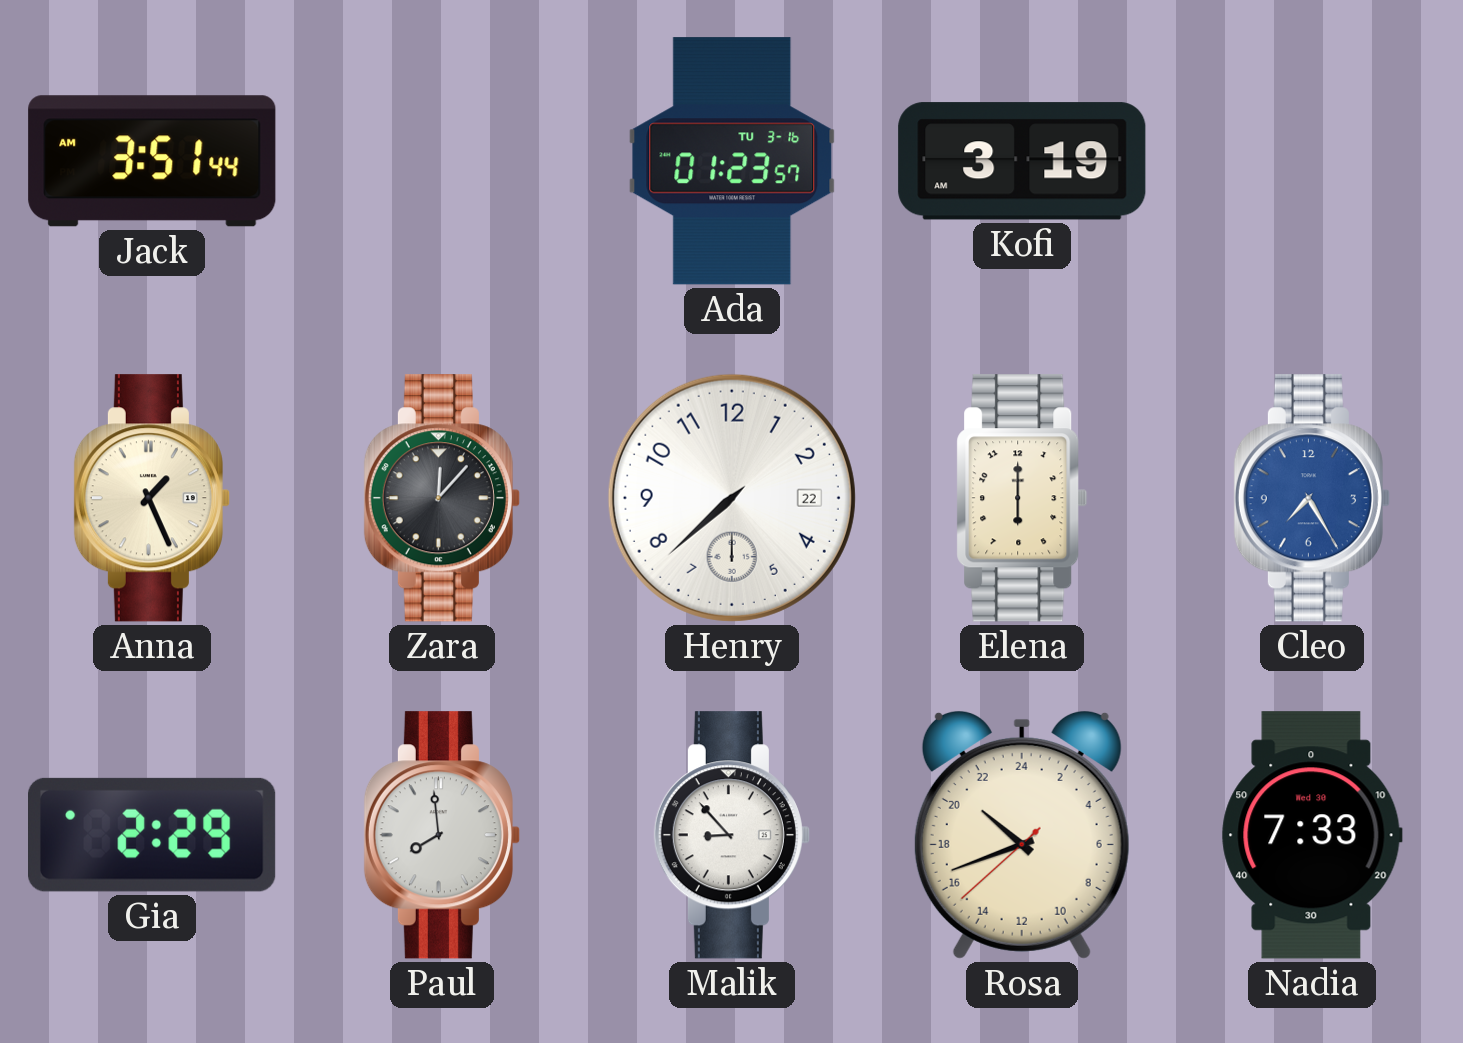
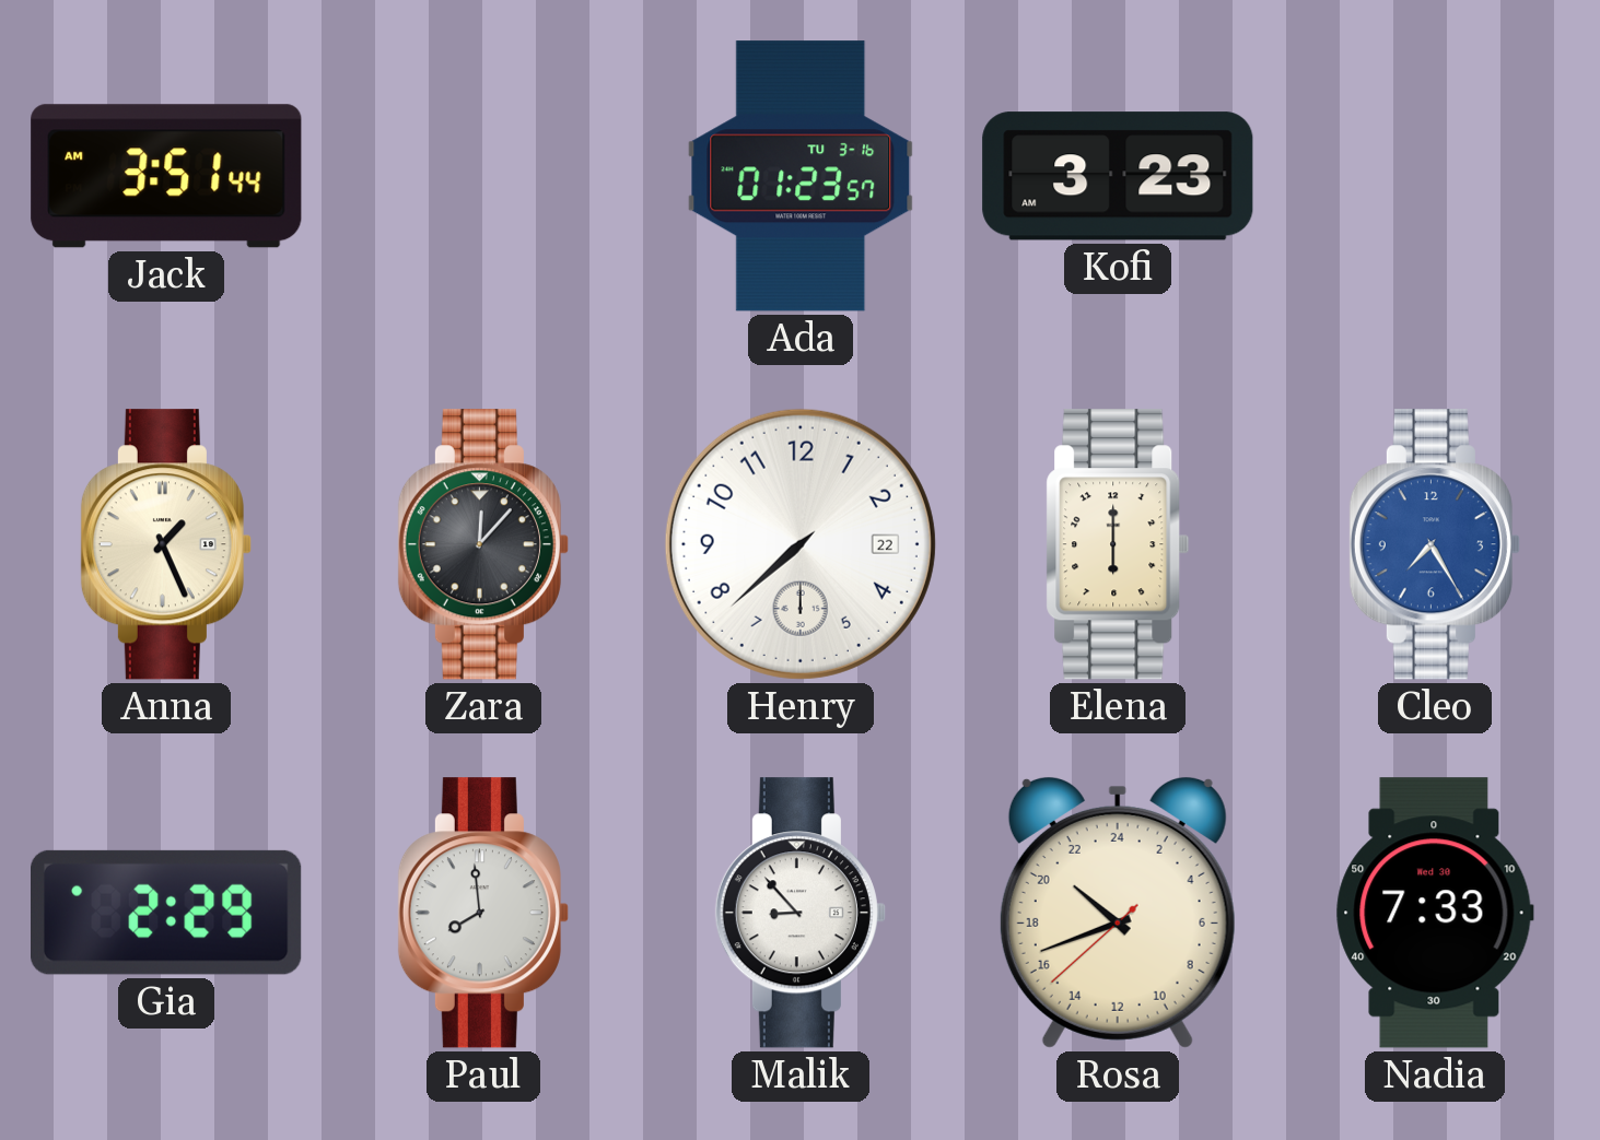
Kofi: 3:19 -> 3:23
